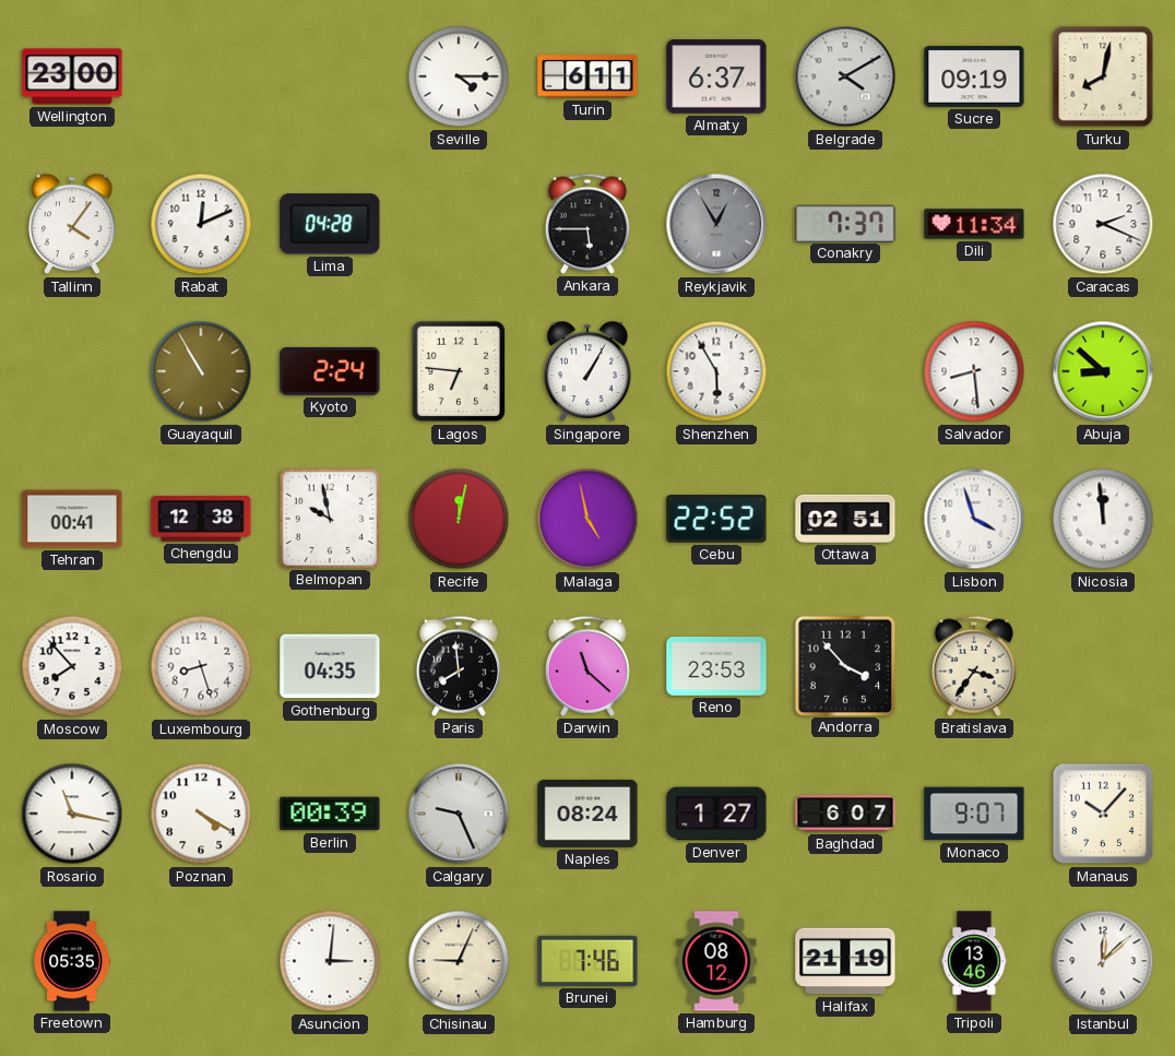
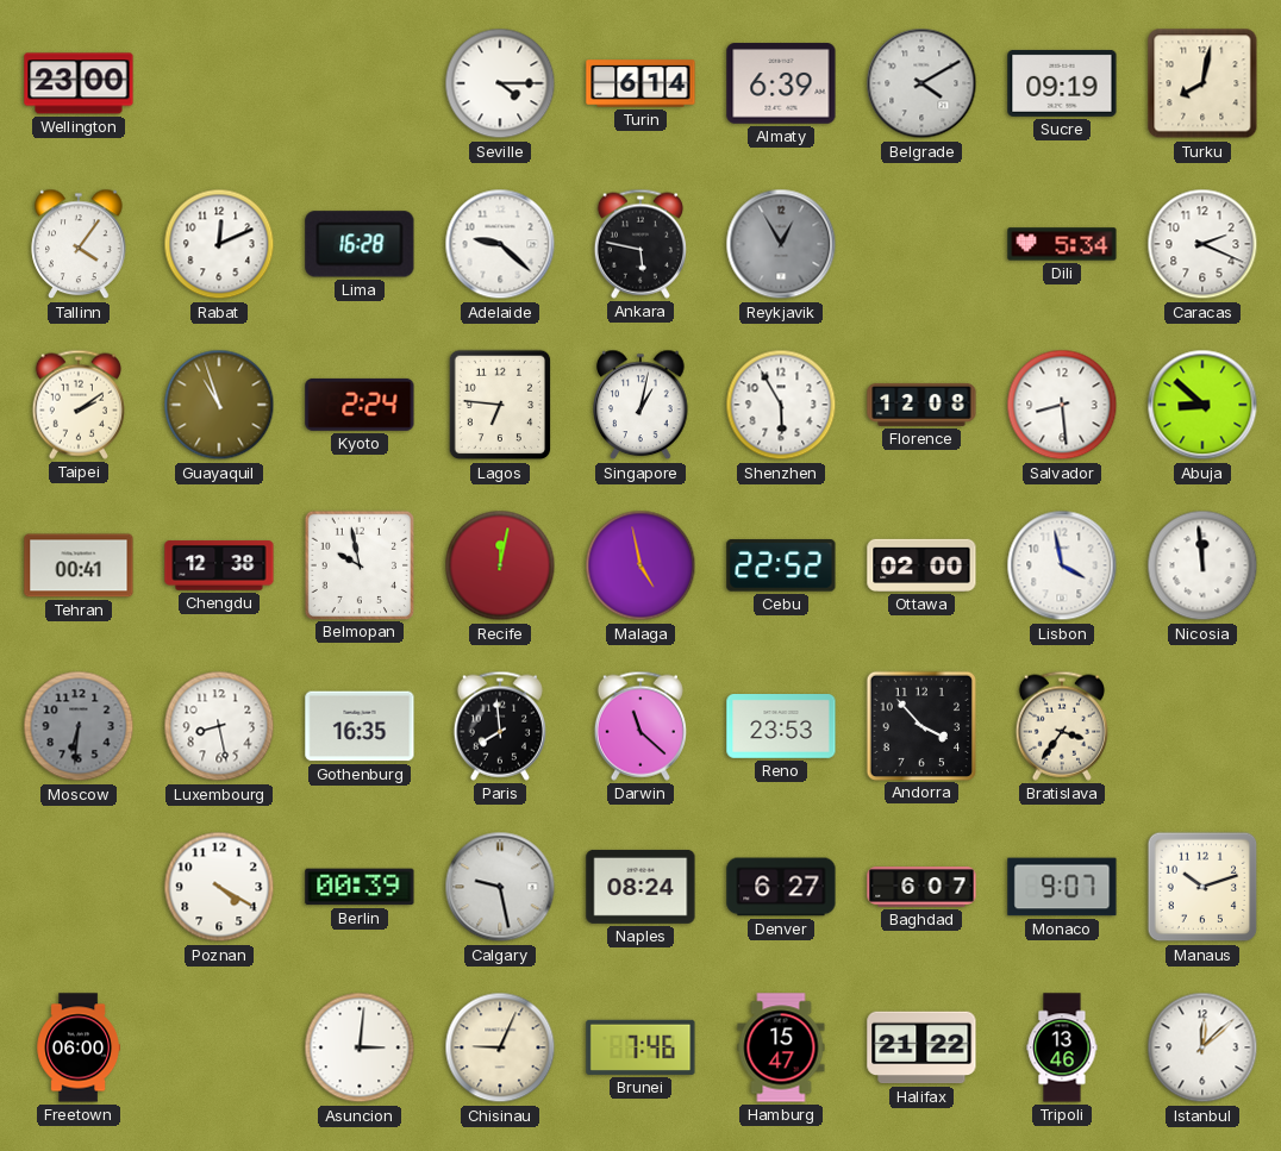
Turin: 6:11 -> 6:14
Almaty: 6:37 -> 6:39
Lima: 04:28 -> 16:28
Adelaide: none -> 9:22
Ankara: 5:45 -> 5:47
Conakry: 7:37 -> none
Dili: 11:34 -> 5:34
Taipei: none -> 2:09
Guayaquil: 10:55 -> 10:57
Singapore: 1:05 -> 1:02
Florence: none -> 12:08
Ottawa: 02:51 -> 02:00
Lisbon: 3:57 -> 3:58
Moscow: 7:53 -> 6:31
Moscow dial: white -> grey
Luxembourg: 8:27 -> 8:28
Gothenburg: 04:35 -> 16:35
Rosario: 11:17 -> none
Calgary: 9:26 -> 9:28
Denver: 1:27 -> 6:27
Manaus: 10:07 -> 10:12
Freetown: 05:35 -> 06:00
Hamburg: 08:12 -> 15:47
Halifax: 21:19 -> 21:22
